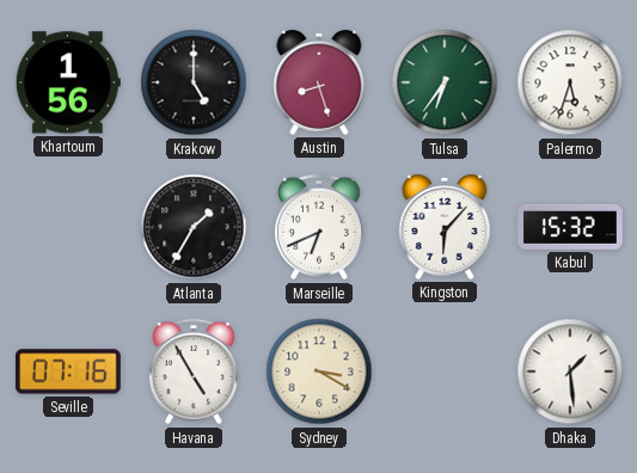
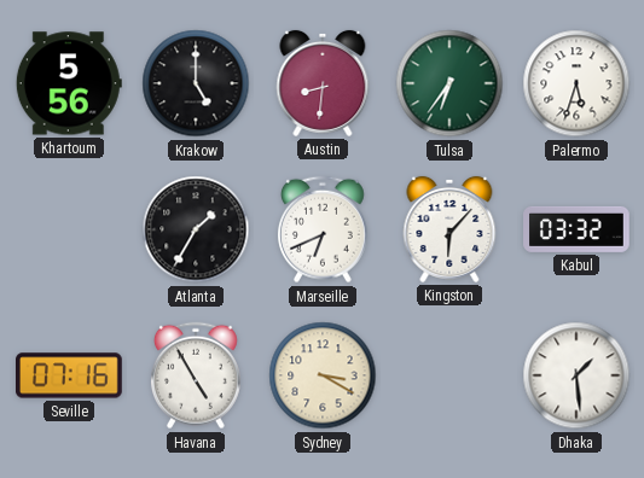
Khartoum: 1:56 -> 5:56
Austin: 8:27 -> 8:31
Kabul: 15:32 -> 03:32
